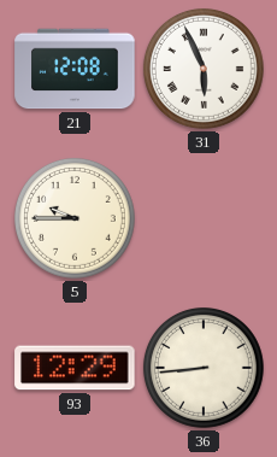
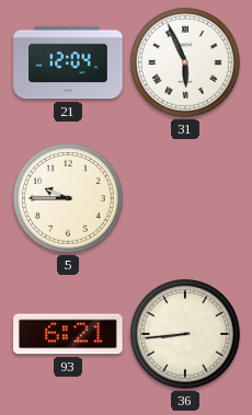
21: 12:08 -> 12:04
93: 12:29 -> 6:21
